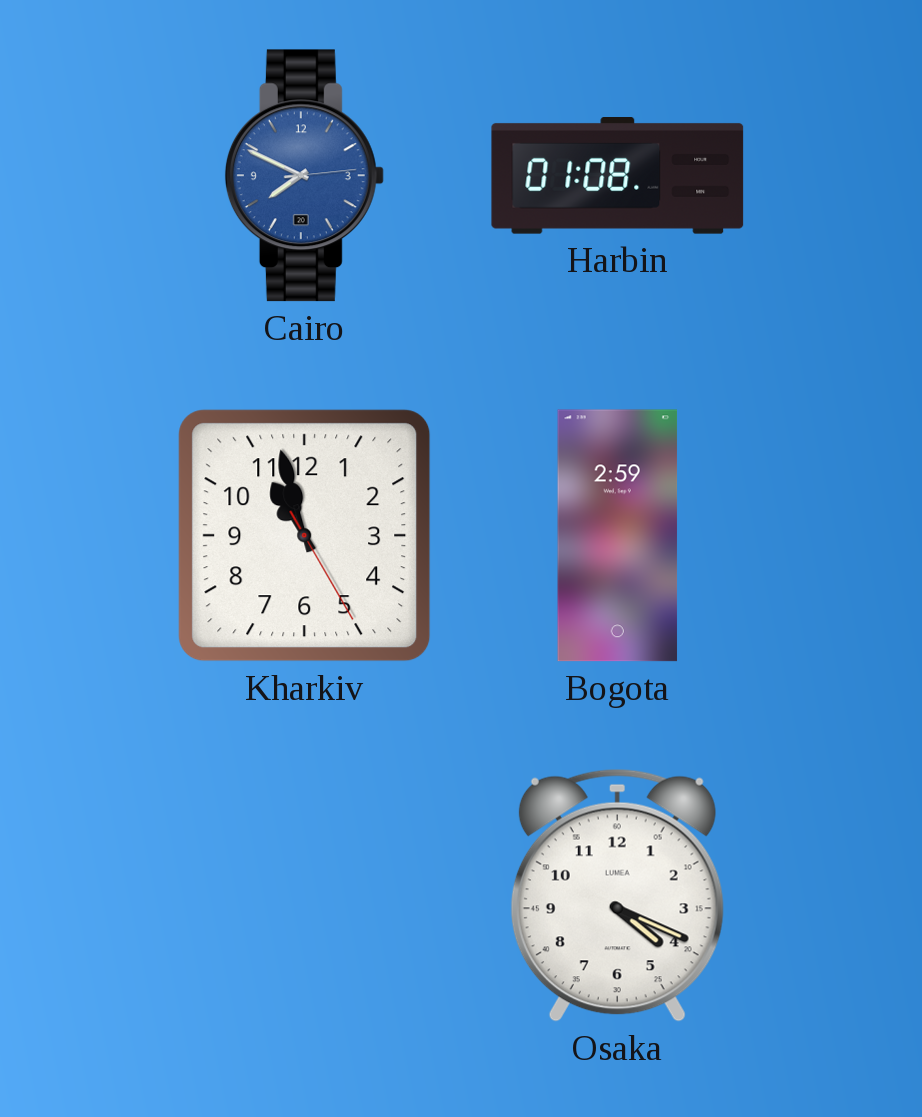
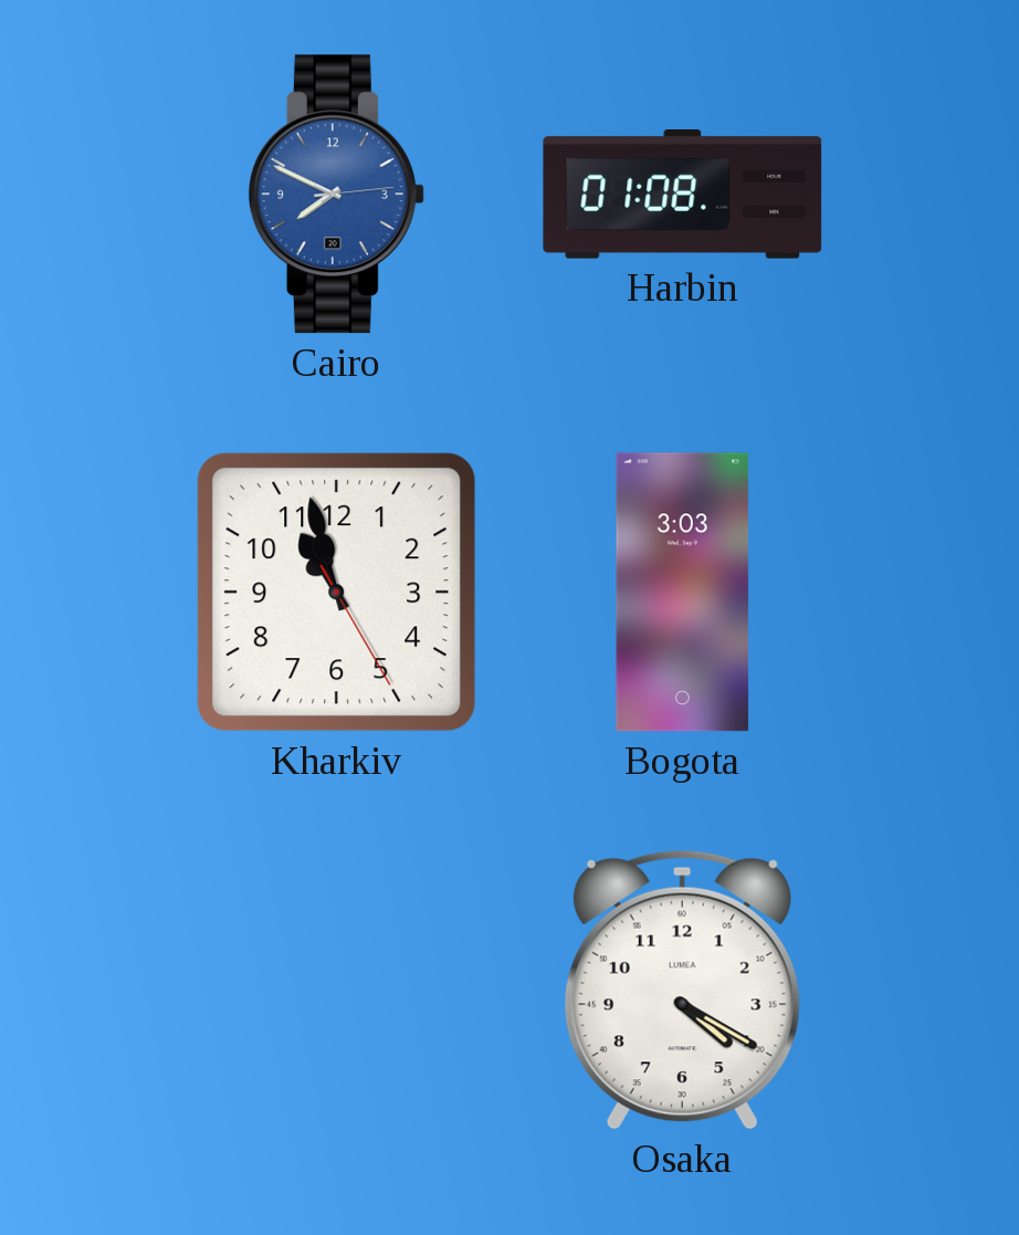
Bogota: 2:59 -> 3:03
Osaka: 4:19 -> 4:20
